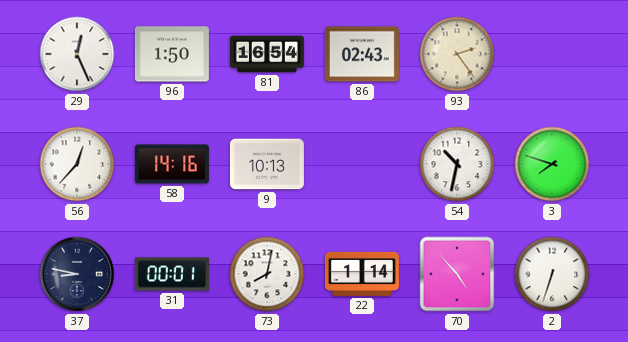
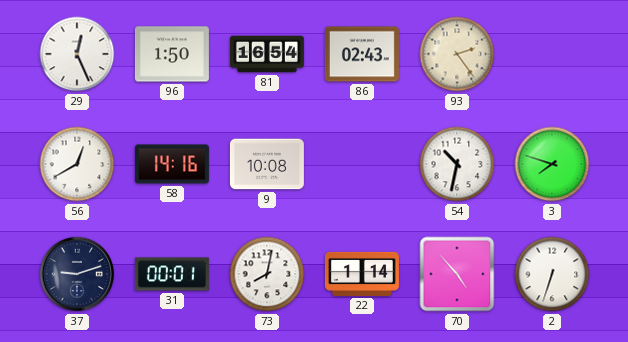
56: 12:37 -> 12:40
9: 10:13 -> 10:08
37: 8:47 -> 9:12
